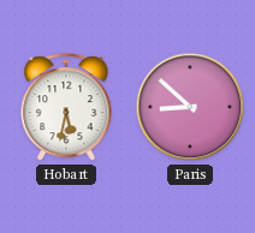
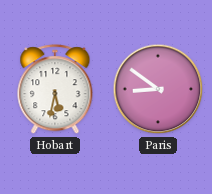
Paris: 8:52 -> 8:51
